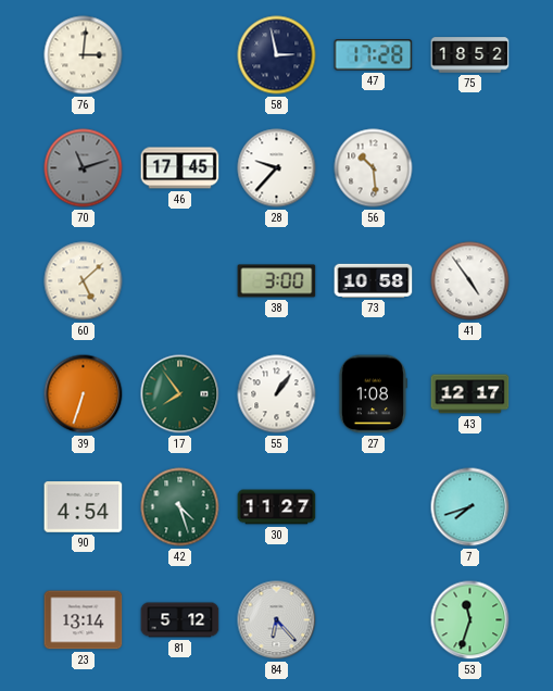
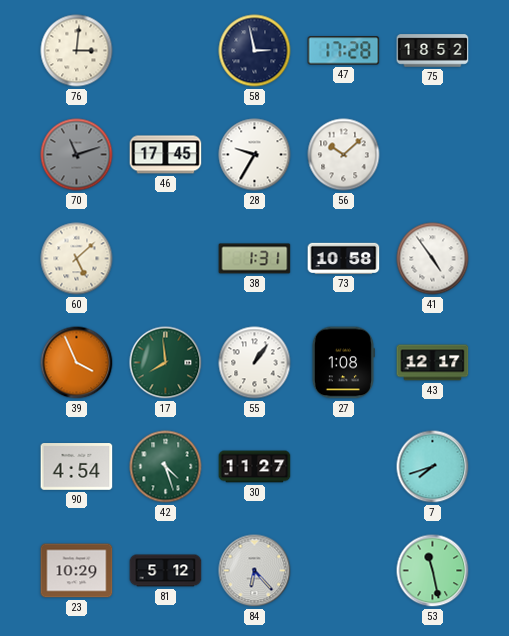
28: 9:37 -> 9:35
56: 10:29 -> 10:08
38: 3:00 -> 1:31
39: 6:33 -> 3:56
17: 7:54 -> 7:59
23: 13:14 -> 10:29
53: 11:33 -> 11:28
